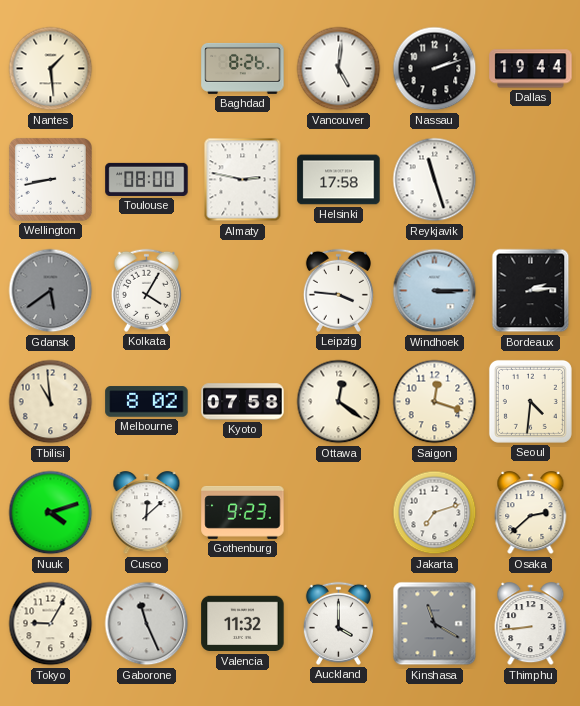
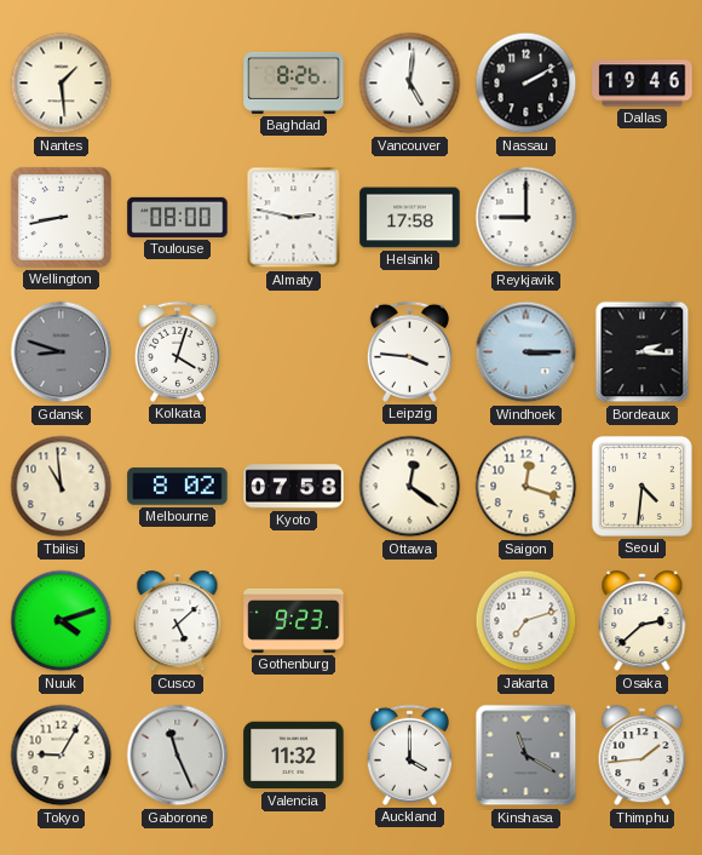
Nassau: 2:12 -> 2:10
Dallas: 19:44 -> 19:46
Reykjavik: 11:27 -> 9:00
Gdansk: 5:39 -> 8:48
Kolkata: 4:05 -> 4:03
Bordeaux: 2:14 -> 2:16
Cusco: 12:08 -> 5:08
Thimphu: 8:44 -> 1:44
